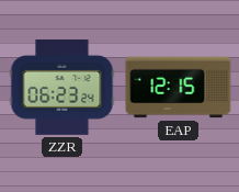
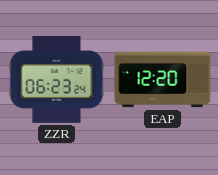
EAP: 12:15 -> 12:20
